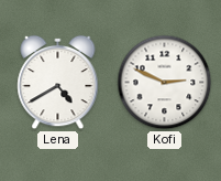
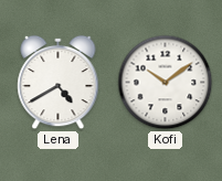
Kofi: 2:49 -> 10:09
